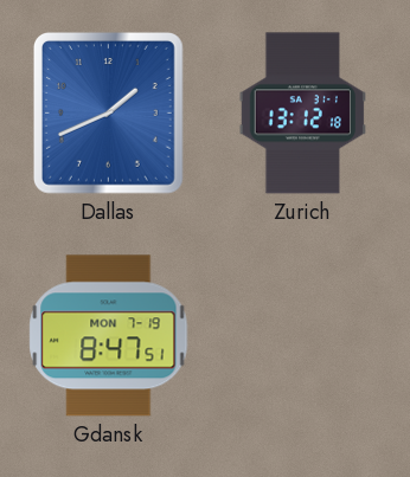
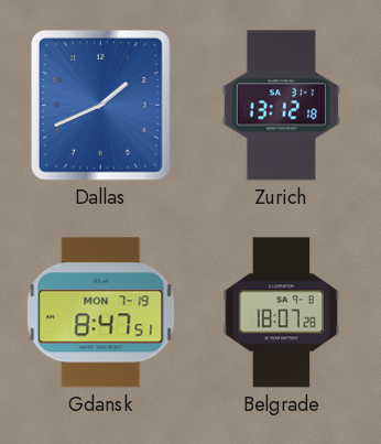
Belgrade: none -> 18:07
